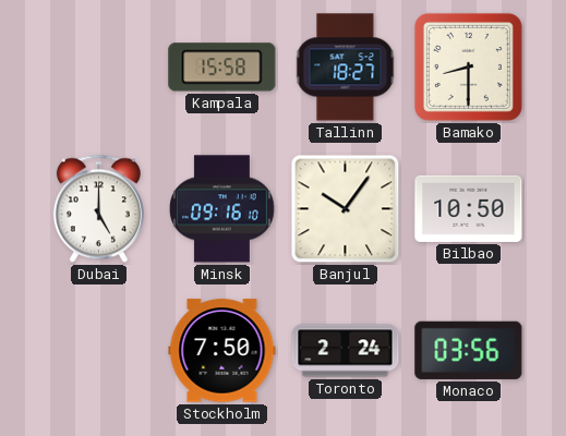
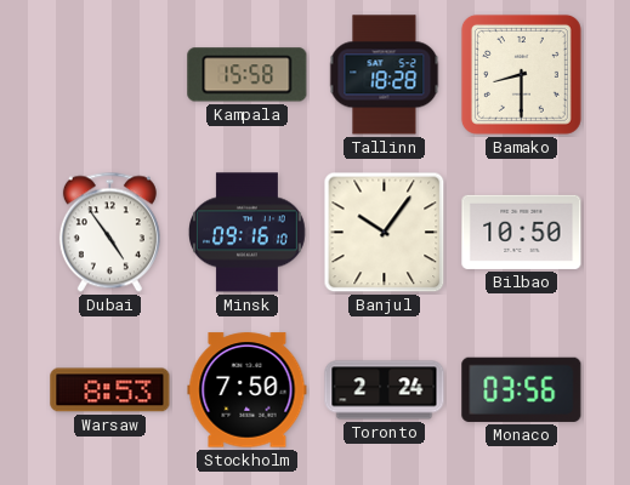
Tallinn: 18:27 -> 18:28
Dubai: 5:00 -> 4:54
Warsaw: none -> 8:53
